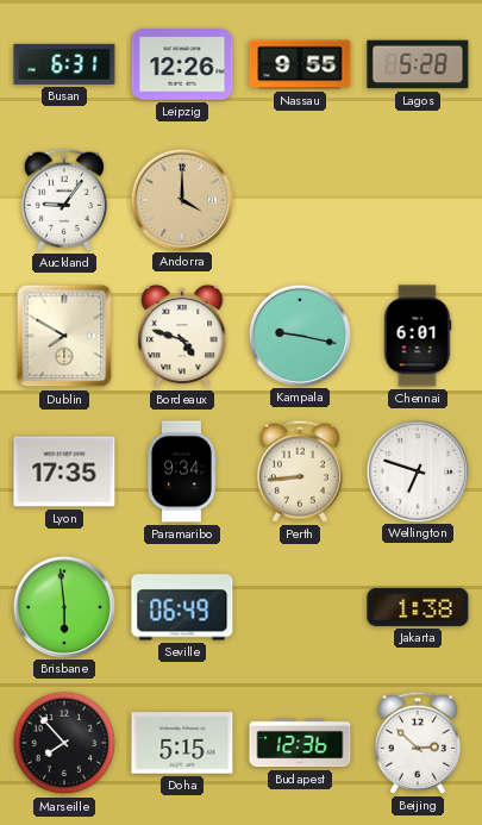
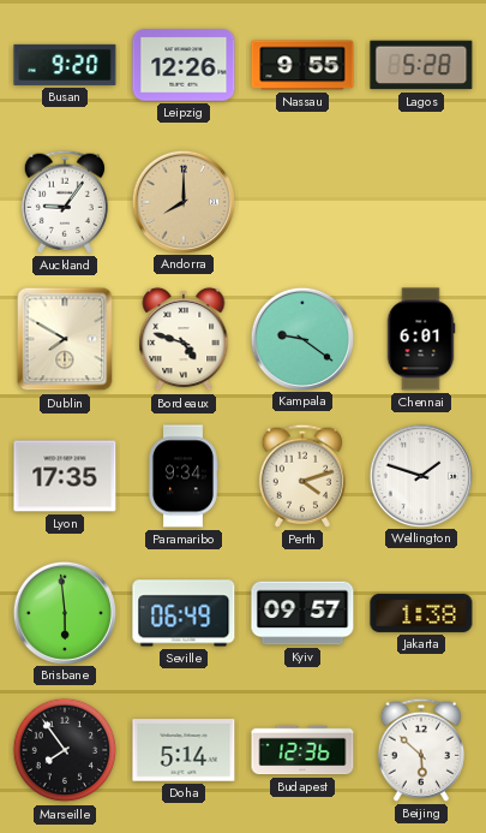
Busan: 6:31 -> 9:20
Andorra: 4:00 -> 8:00
Kampala: 9:17 -> 9:21
Perth: 8:44 -> 4:12
Wellington: 6:48 -> 1:48
Kyiv: none -> 09:57
Marseille: 7:53 -> 7:54
Doha: 5:15 -> 5:14
Beijing: 2:52 -> 5:52
